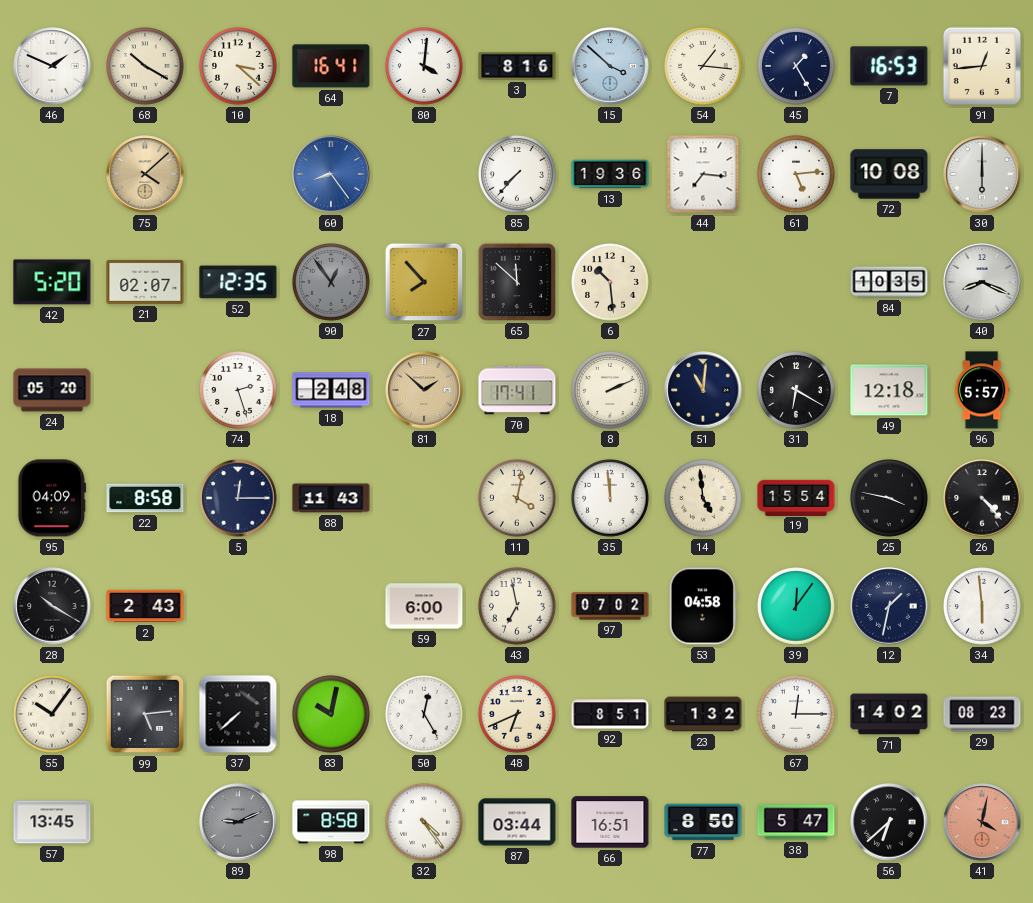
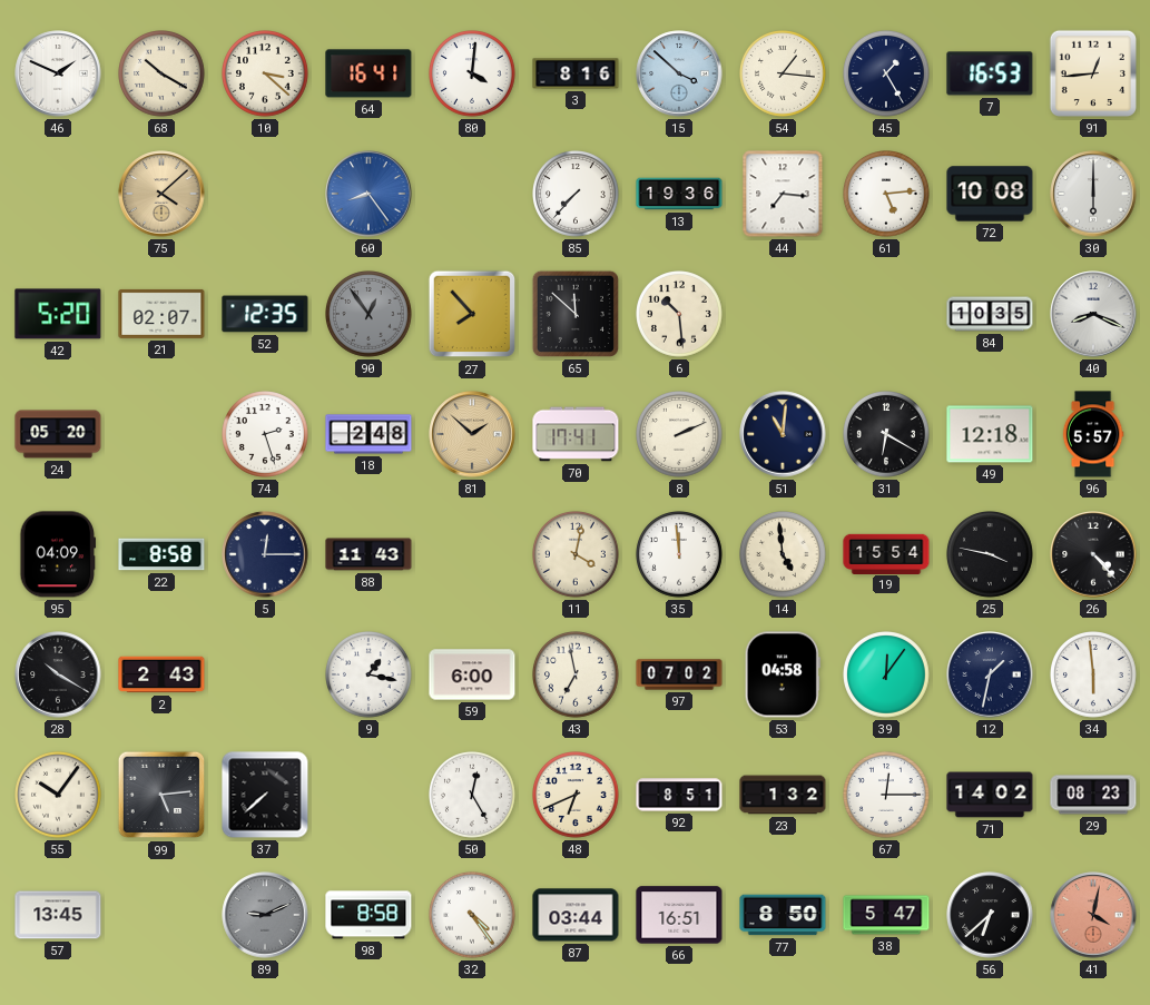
9: none -> 1:17
83: 10:02 -> none
